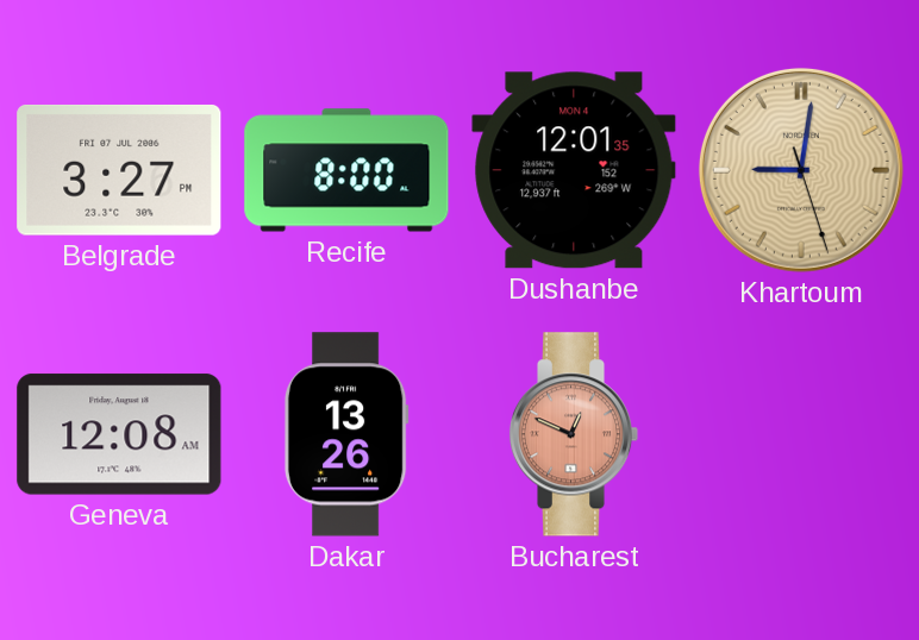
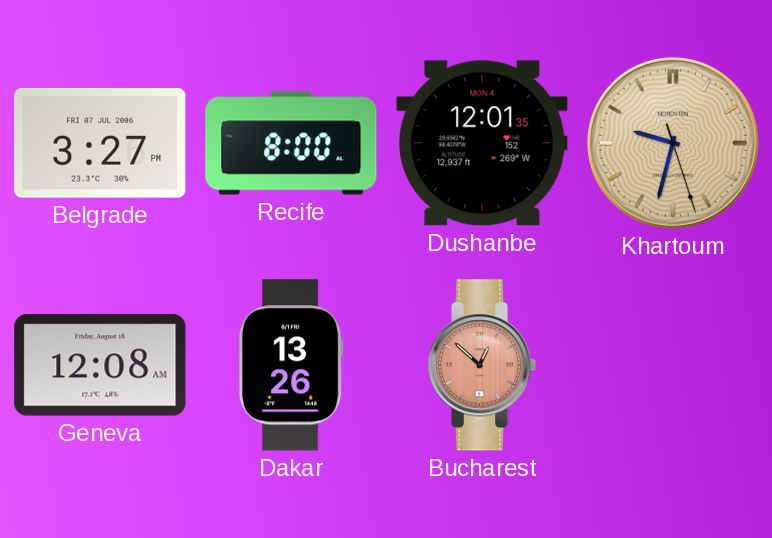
Khartoum: 9:01 -> 9:32
Bucharest: 12:49 -> 12:52
